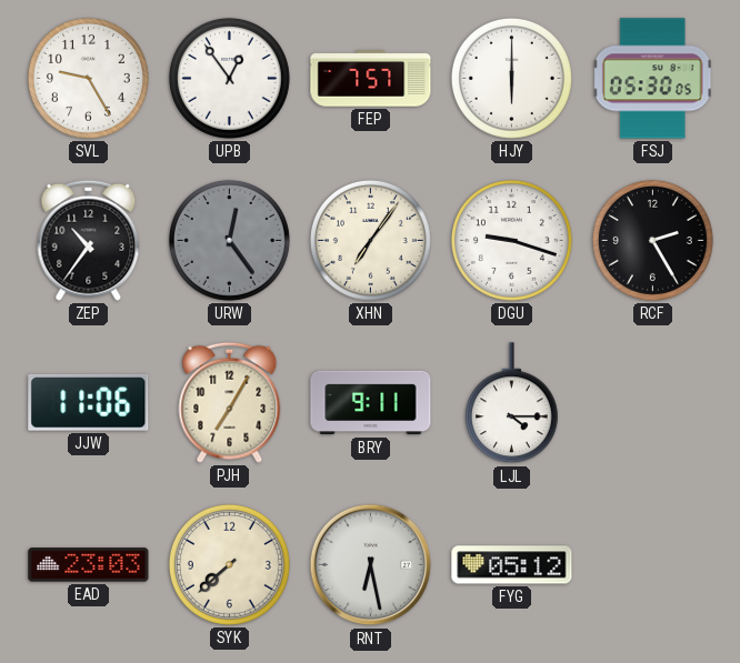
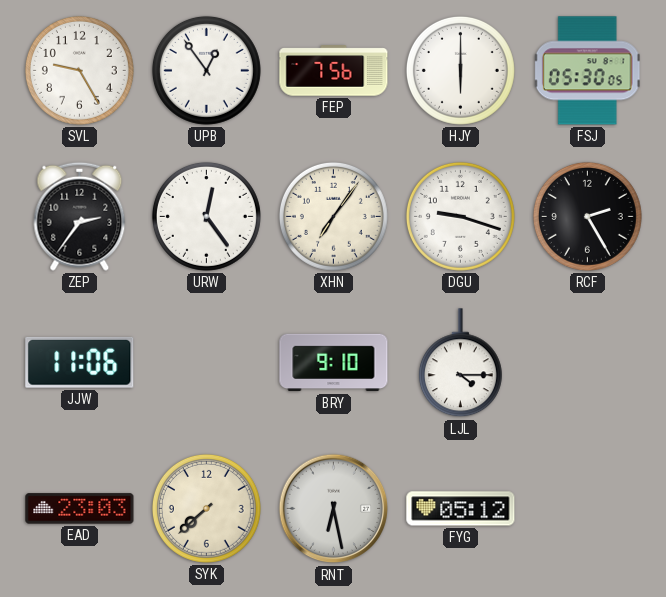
FEP: 7:57 -> 7:56
ZEP: 10:36 -> 2:36
URW dial: grey -> white
PJH: 7:05 -> none
BRY: 9:11 -> 9:10
